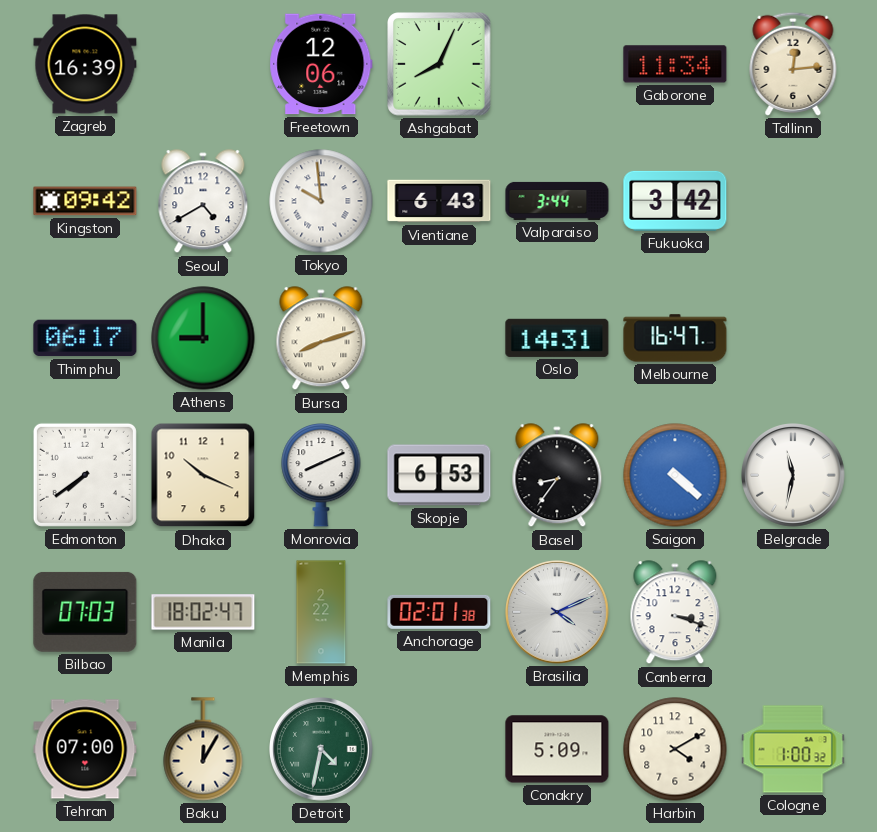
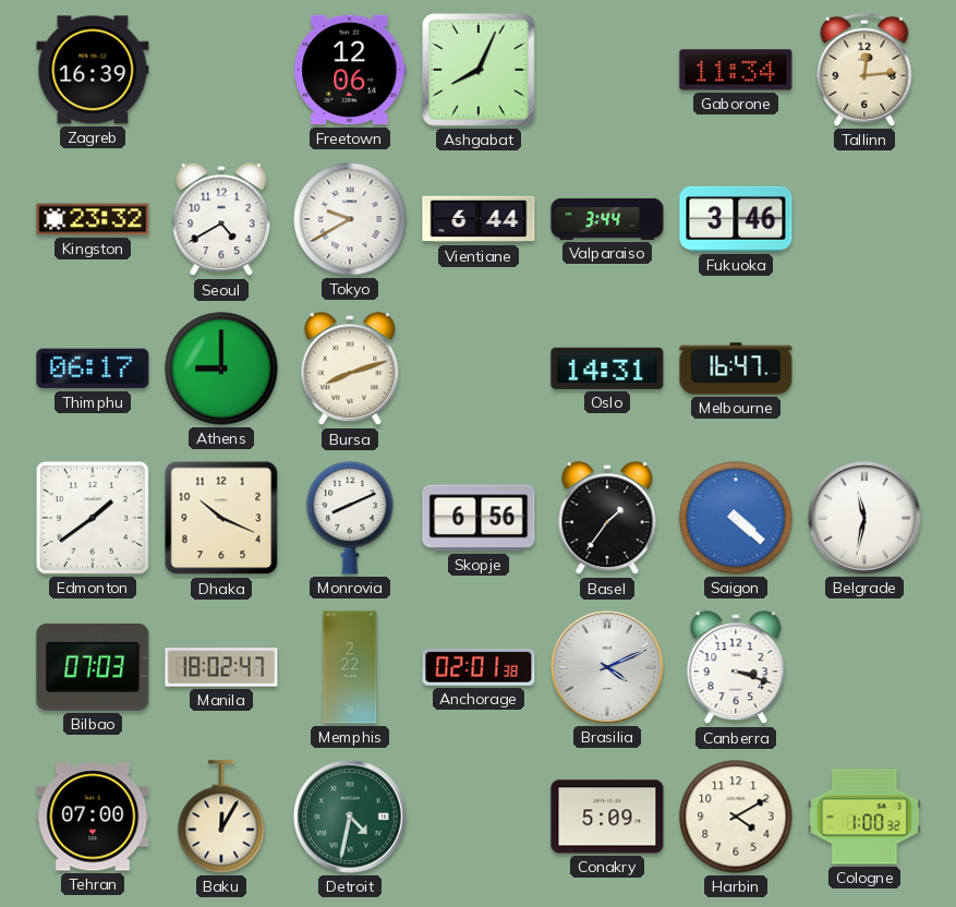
Kingston: 09:42 -> 23:32
Tokyo: 9:59 -> 9:40
Vientiane: 6:43 -> 6:44
Fukuoka: 3:42 -> 3:46
Edmonton: 7:39 -> 1:39
Skopje: 6:53 -> 6:56
Basel: 8:36 -> 1:36
